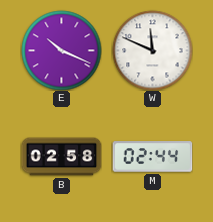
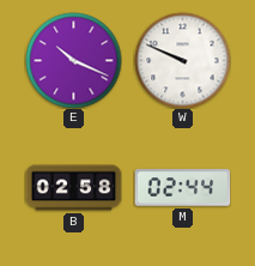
W: 11:49 -> 9:49
